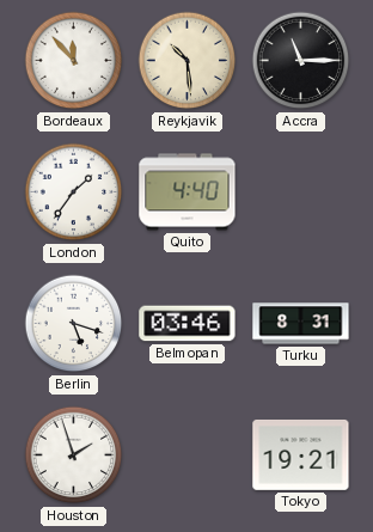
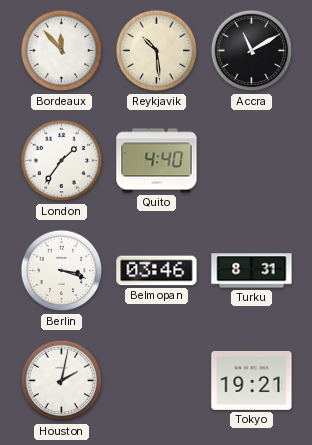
Accra: 11:15 -> 11:10
Berlin: 5:18 -> 3:18
Houston: 1:57 -> 2:02
